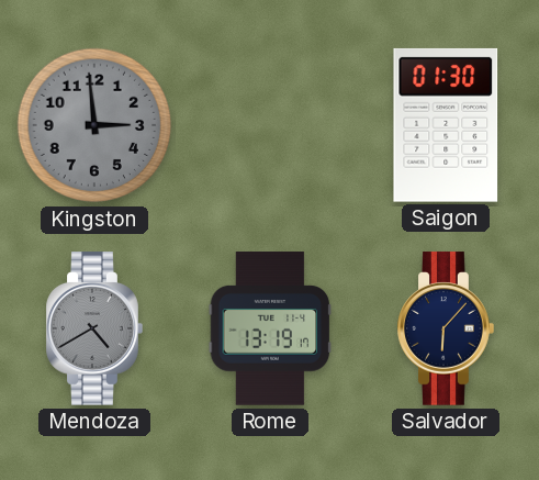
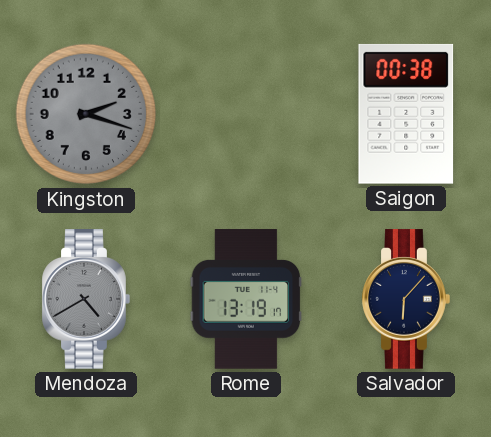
Kingston: 2:59 -> 2:18
Saigon: 01:30 -> 00:38
